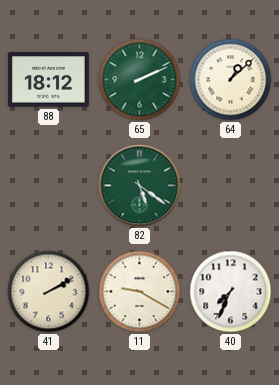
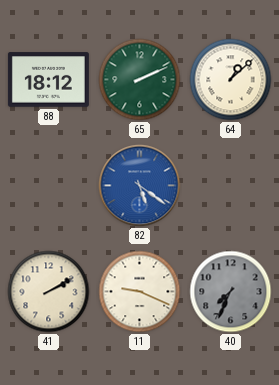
82 dial: green -> blue
11: 9:20 -> 9:19
40 dial: white -> grey
